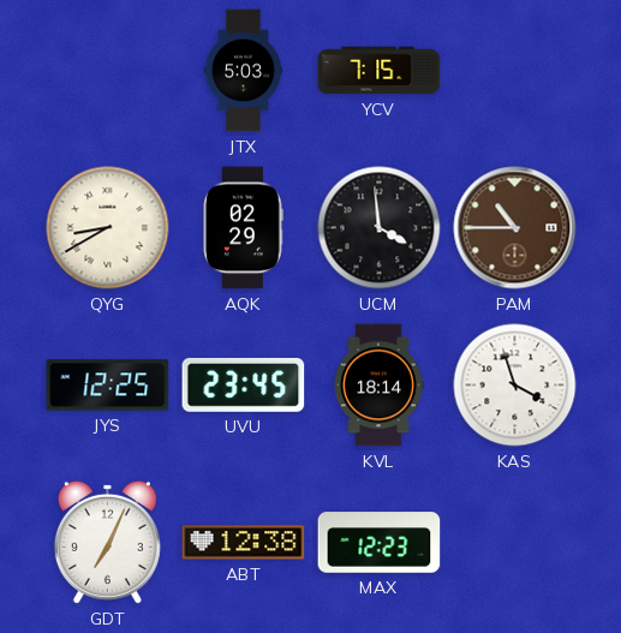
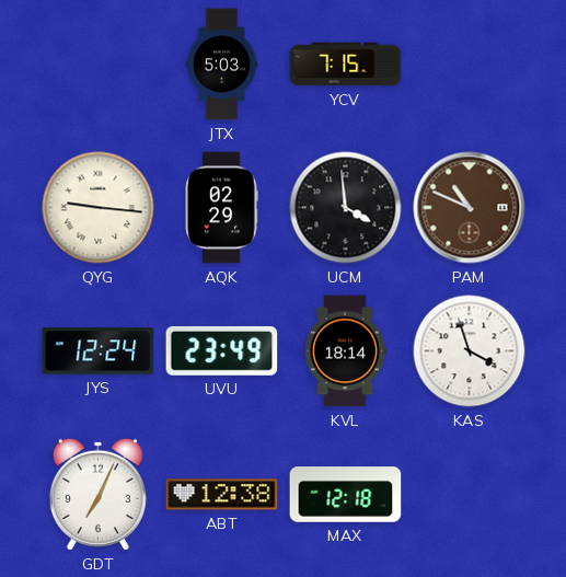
QYG: 8:40 -> 9:16
PAM: 10:45 -> 10:49
JYS: 12:25 -> 12:24
UVU: 23:45 -> 23:49
MAX: 12:23 -> 12:18
